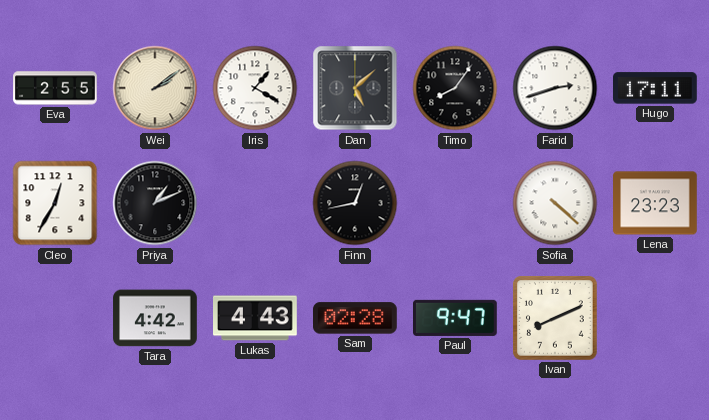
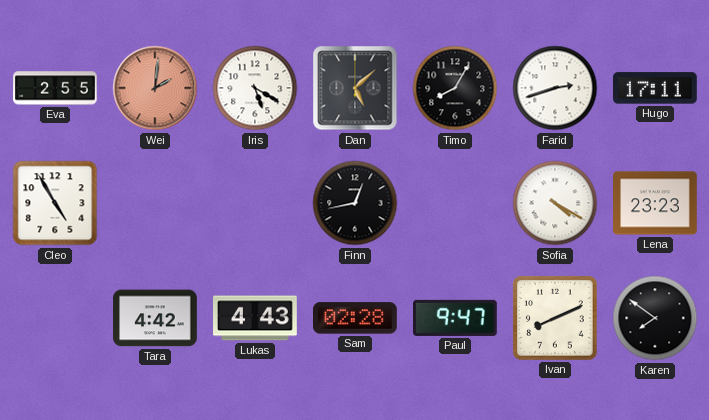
Wei: 2:09 -> 2:01
Wei dial: cream -> salmon
Iris: 1:20 -> 5:20
Timo: 8:06 -> 8:05
Cleo: 12:35 -> 4:55
Priya: 1:11 -> none
Sofia: 4:22 -> 4:20
Karen: none -> 7:51
